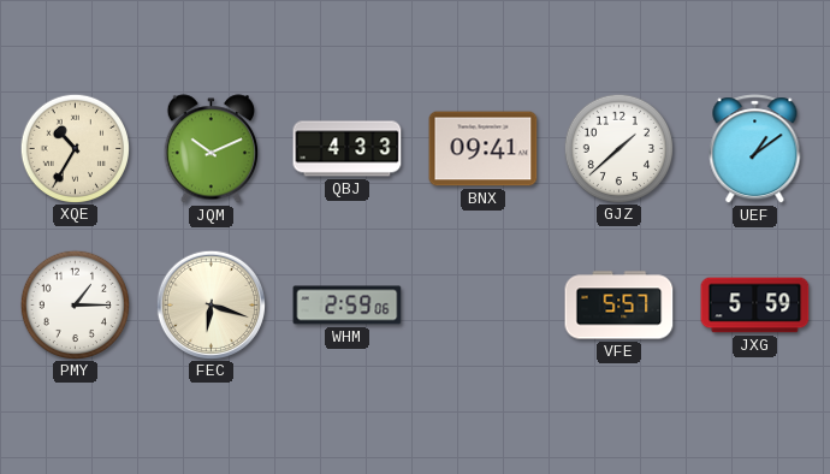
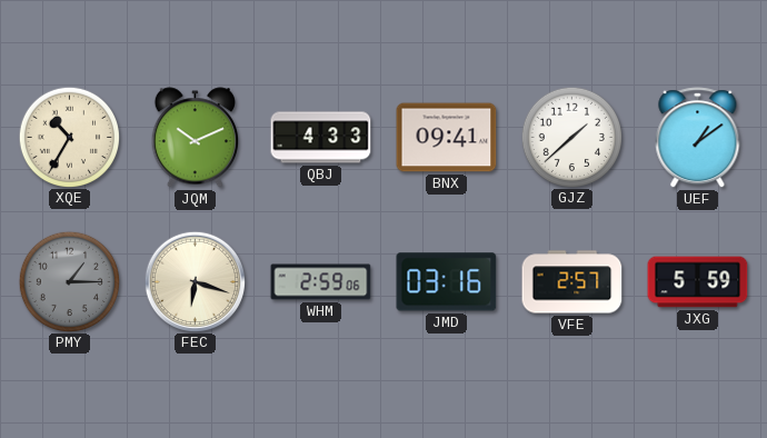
PMY dial: white -> grey
JMD: none -> 03:16
VFE: 5:57 -> 2:57
